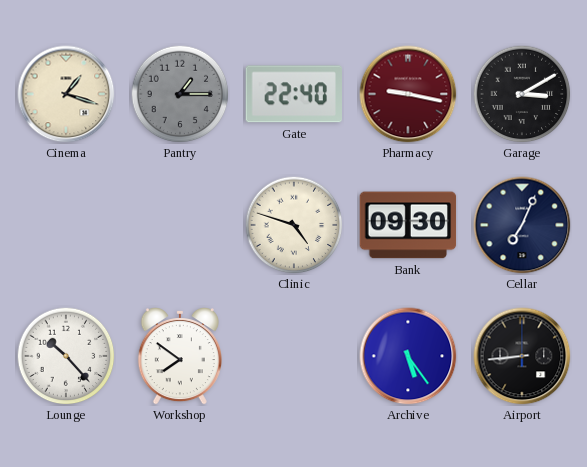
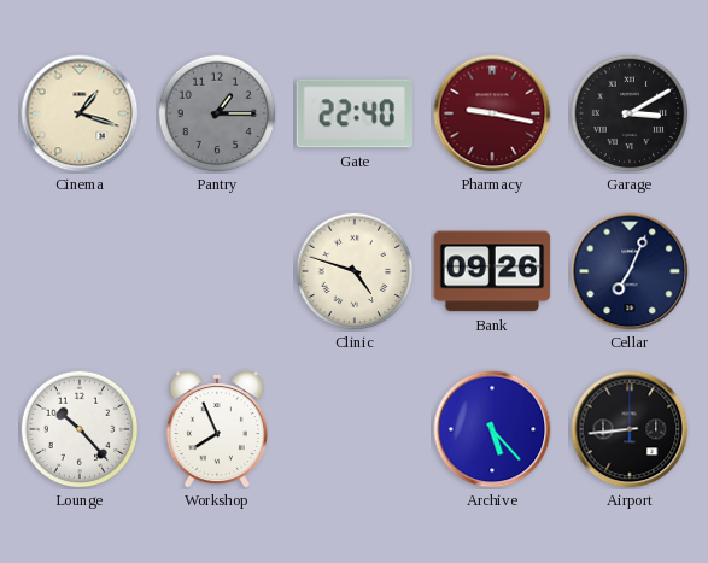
Bank: 09:30 -> 09:26
Workshop: 7:51 -> 7:56
Archive: 5:24 -> 5:23
